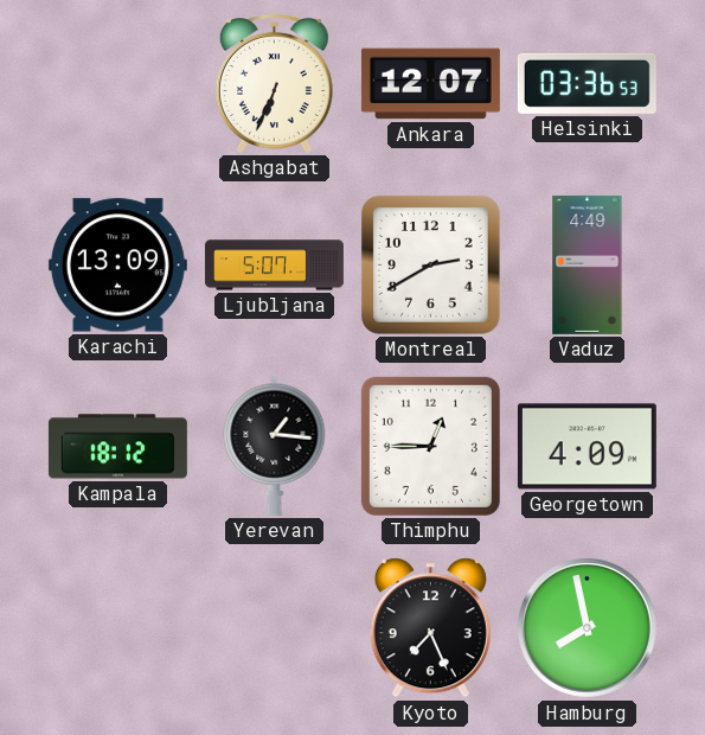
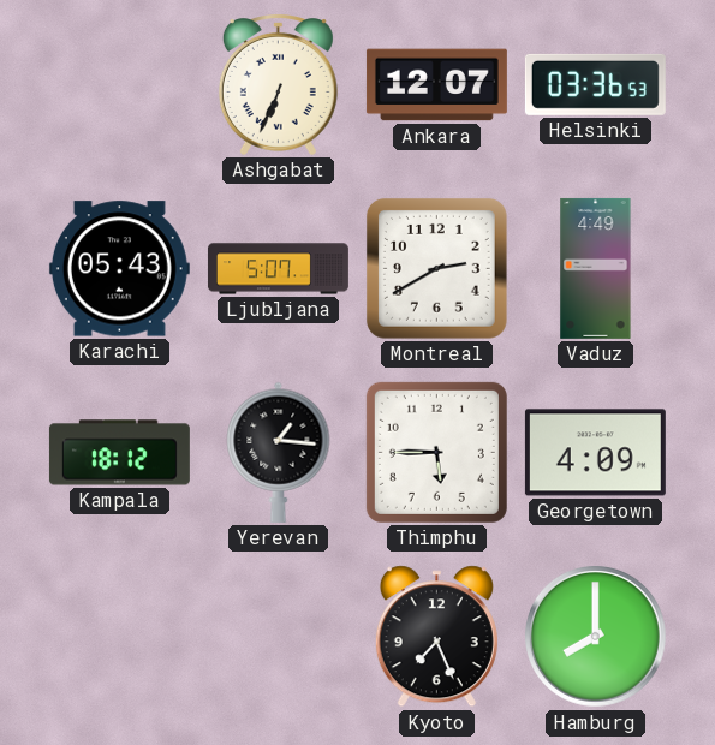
Karachi: 13:09 -> 05:43
Thimphu: 12:45 -> 5:45
Hamburg: 7:58 -> 8:00
